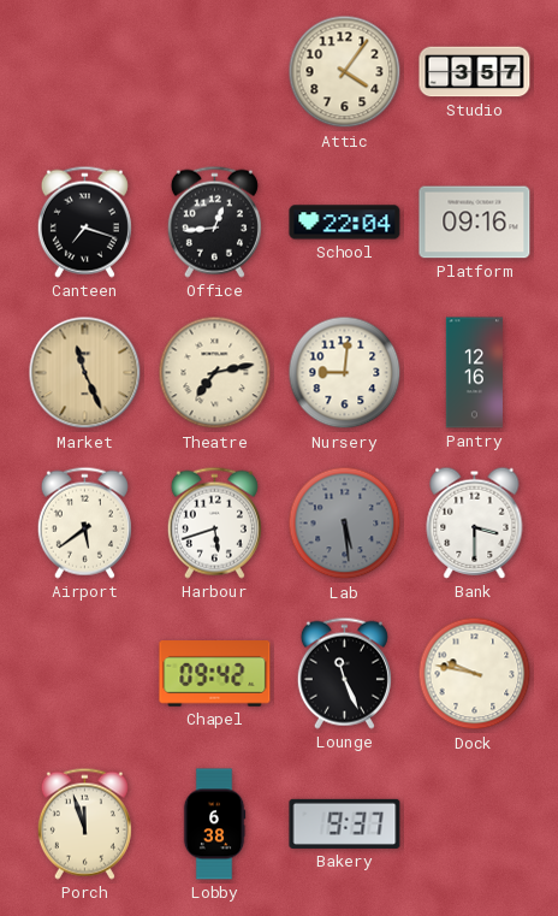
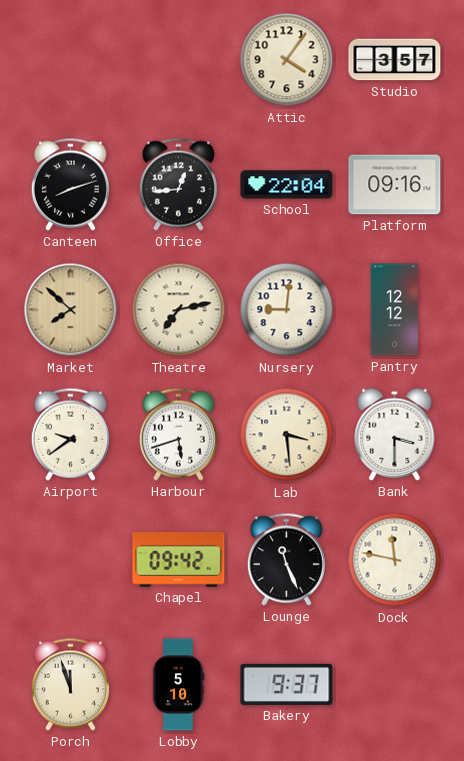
Canteen: 7:18 -> 8:12
Market: 11:26 -> 7:52
Pantry: 12:16 -> 12:12
Airport: 5:39 -> 9:39
Lab: 5:29 -> 3:29
Lab dial: grey -> cream
Dock: 9:47 -> 11:47
Lobby: 6:38 -> 5:10
